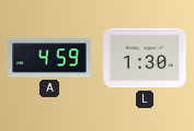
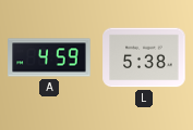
L: 1:30 -> 5:38
